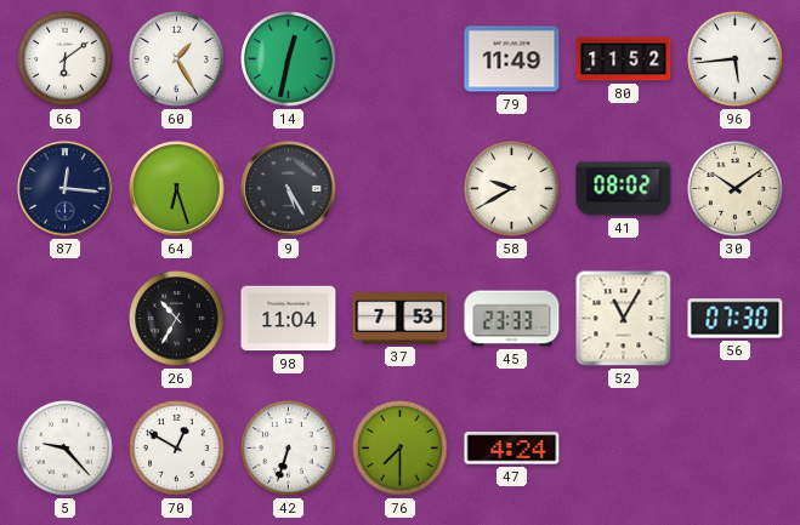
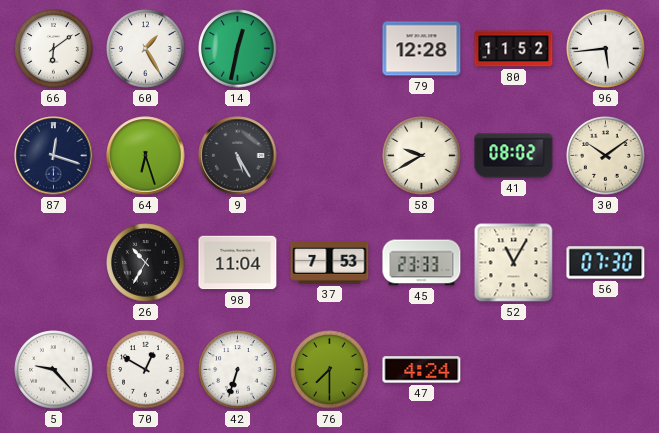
79: 11:49 -> 12:28
87: 12:16 -> 12:18
